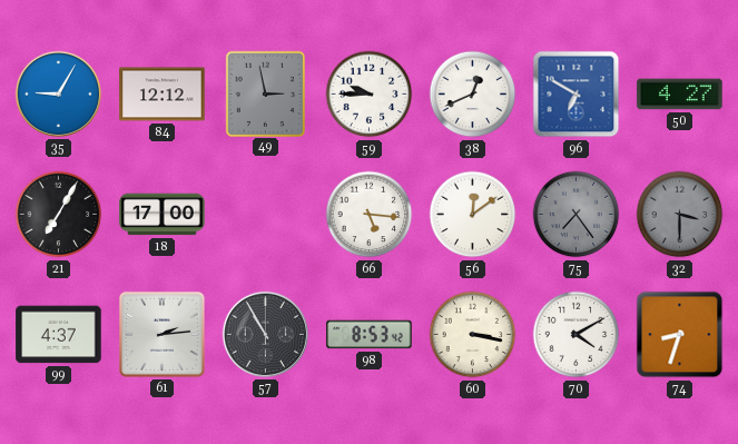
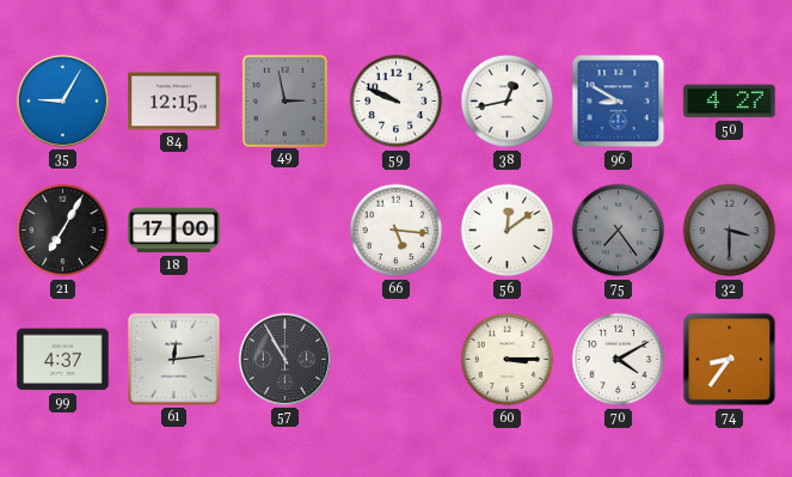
84: 12:12 -> 12:15
59: 9:45 -> 9:49
38: 12:41 -> 12:43
96: 6:50 -> 8:50
61: 2:14 -> 12:14
98: 8:53 -> none
60: 3:17 -> 3:15
74: 8:33 -> 8:36
